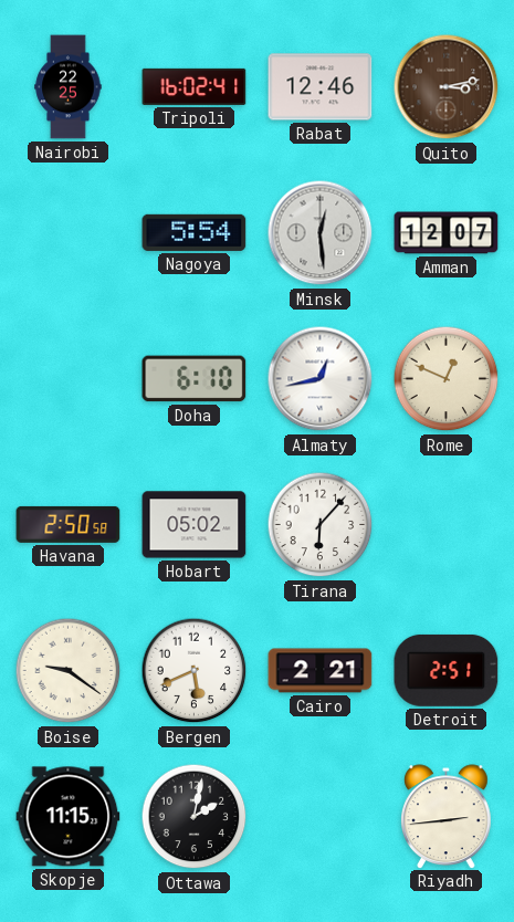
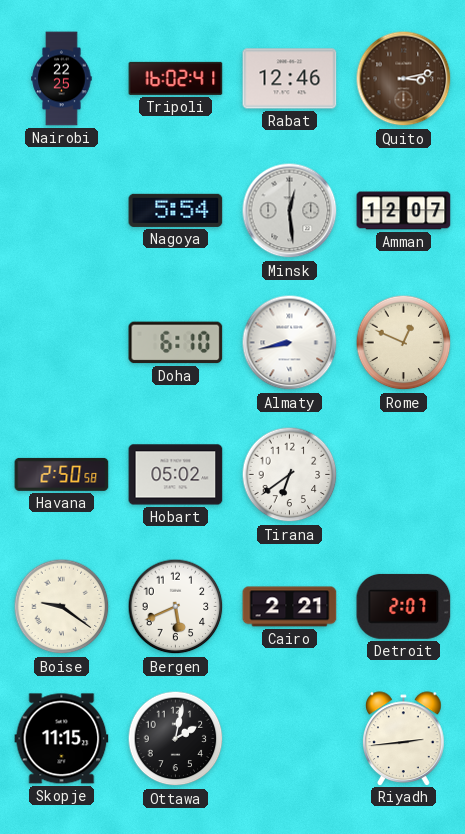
Almaty: 12:43 -> 8:43
Tirana: 6:07 -> 6:39
Detroit: 2:51 -> 2:07
